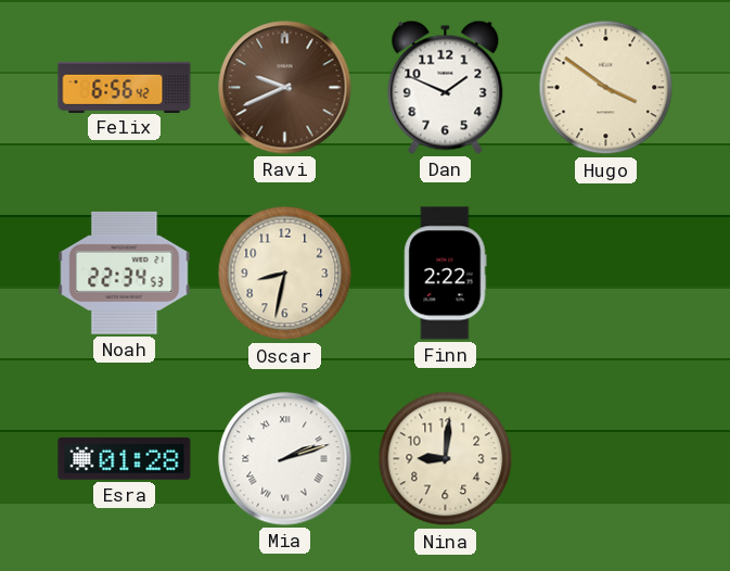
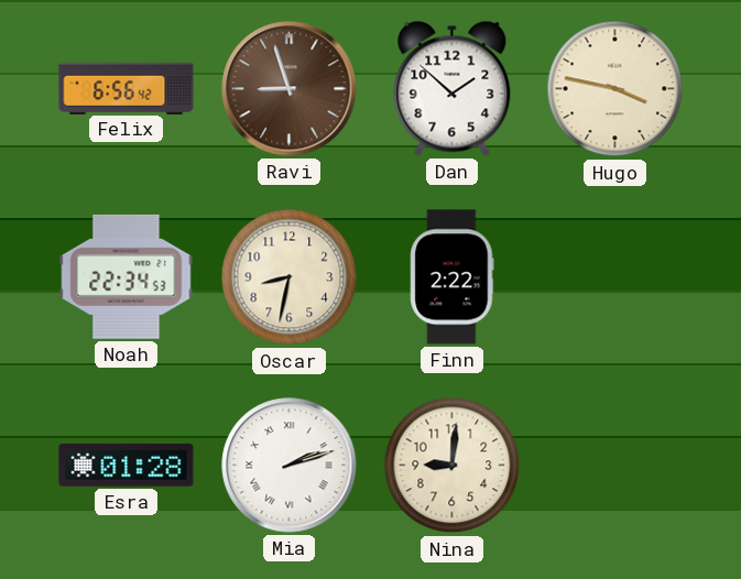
Ravi: 9:41 -> 8:57
Dan: 1:49 -> 1:52
Hugo: 3:51 -> 3:47
